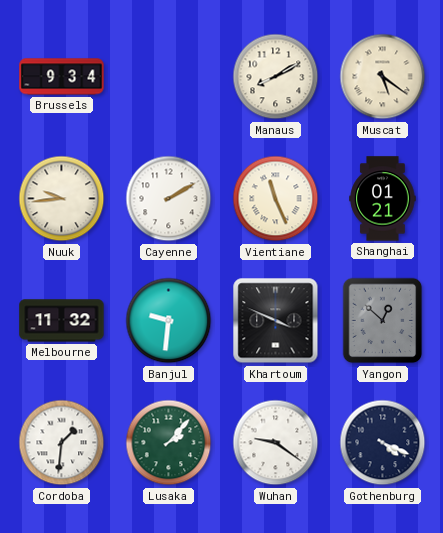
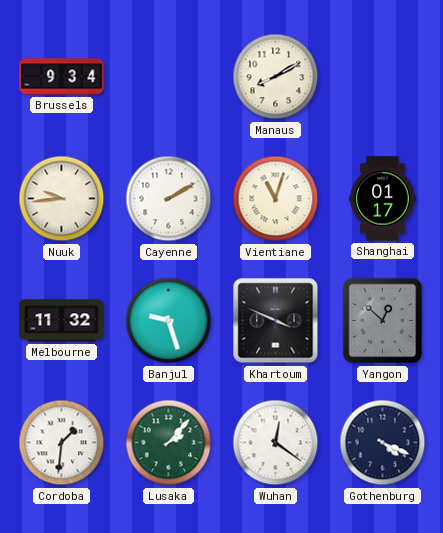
Muscat: 5:21 -> none
Vientiane: 11:26 -> 11:03
Shanghai: 01:21 -> 01:17
Banjul: 9:31 -> 9:27
Wuhan: 9:21 -> 12:21
